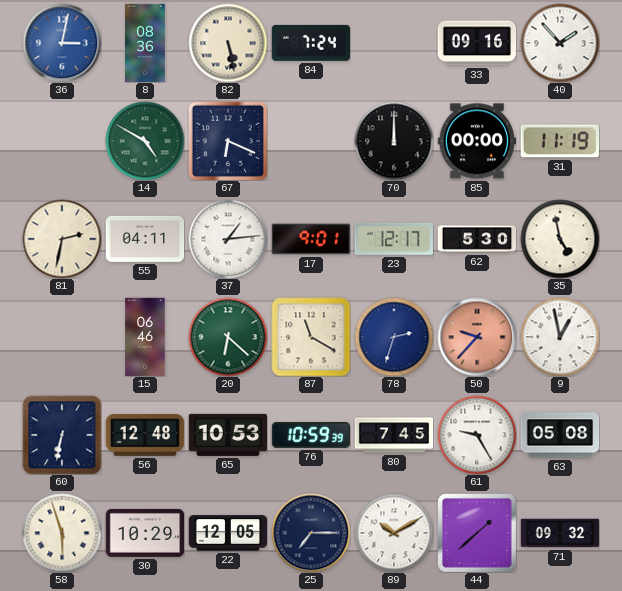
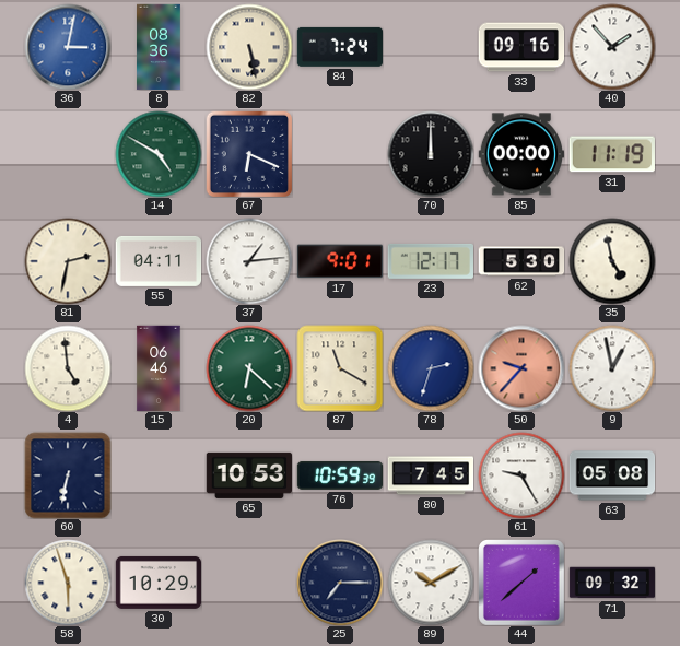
4: none -> 4:59
56: 12:48 -> none
22: 12:05 -> none
